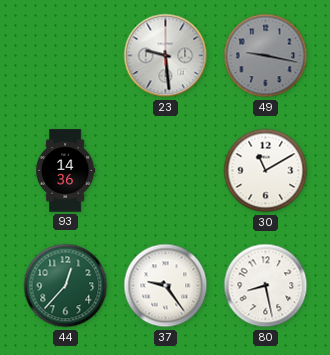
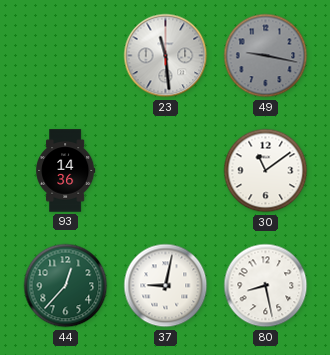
23: 9:29 -> 11:29
30: 11:10 -> 11:09
37: 9:24 -> 9:02
